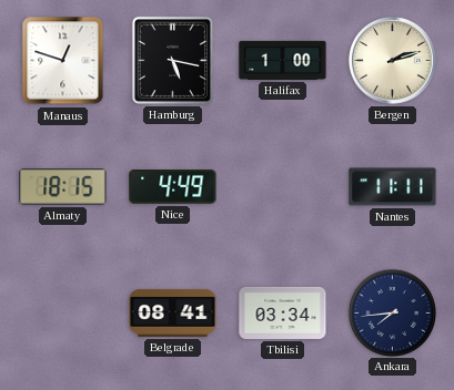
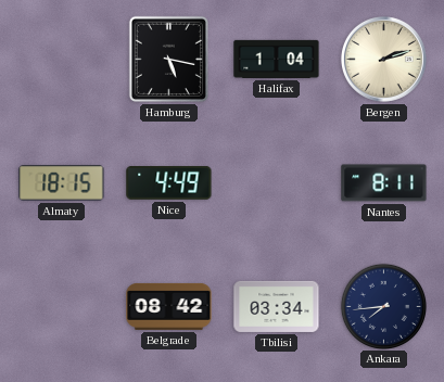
Manaus: 12:48 -> none
Halifax: 1:00 -> 1:04
Nantes: 11:11 -> 8:11
Belgrade: 08:41 -> 08:42
